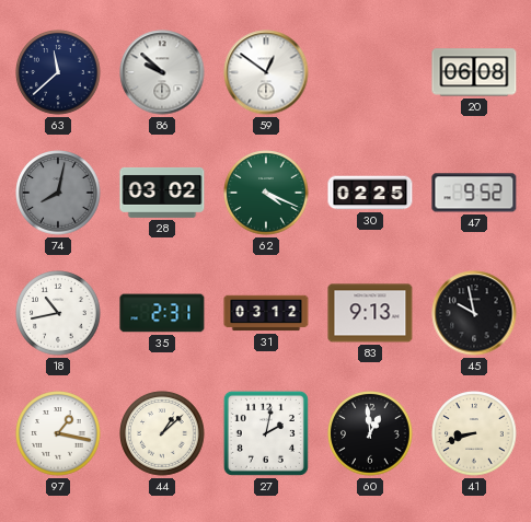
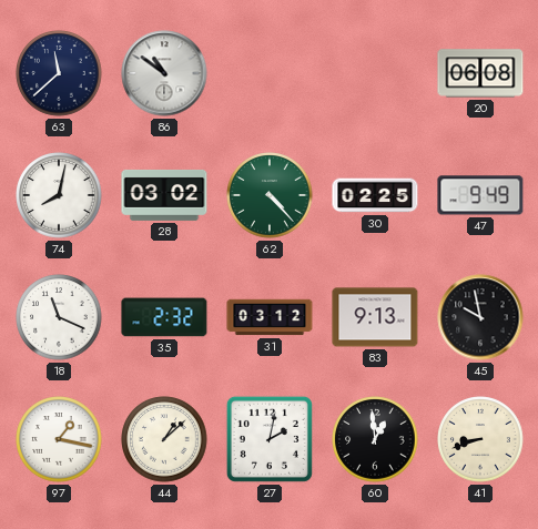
86: 9:52 -> 10:51
59: 12:51 -> none
74 dial: grey -> white
62: 4:19 -> 4:23
47: 9:52 -> 9:49
18: 10:43 -> 11:19
35: 2:31 -> 2:32
